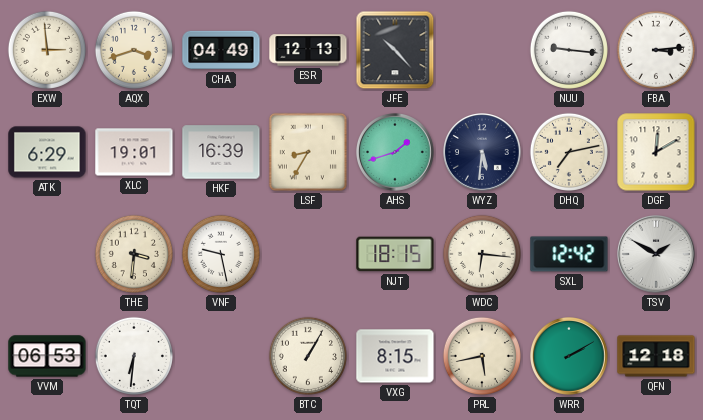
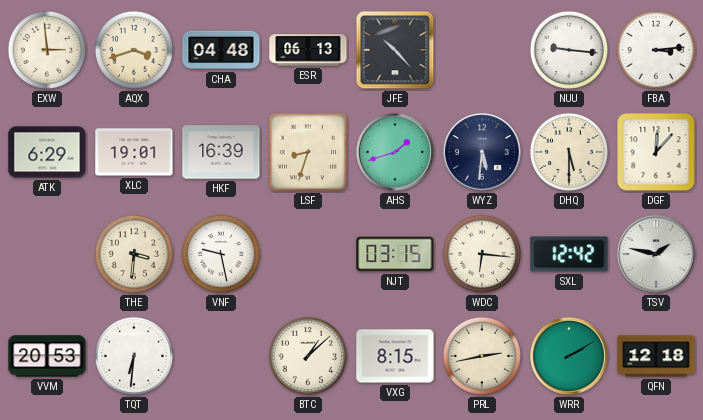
CHA: 04:49 -> 04:48
ESR: 12:13 -> 06:13
LSF: 8:35 -> 8:33
DHQ: 7:13 -> 5:30
DGF: 12:10 -> 12:07
NJT: 18:15 -> 03:15
TSV: 1:50 -> 1:47
VVM: 06:53 -> 20:53
BTC: 1:05 -> 1:08
PRL: 5:43 -> 2:43
